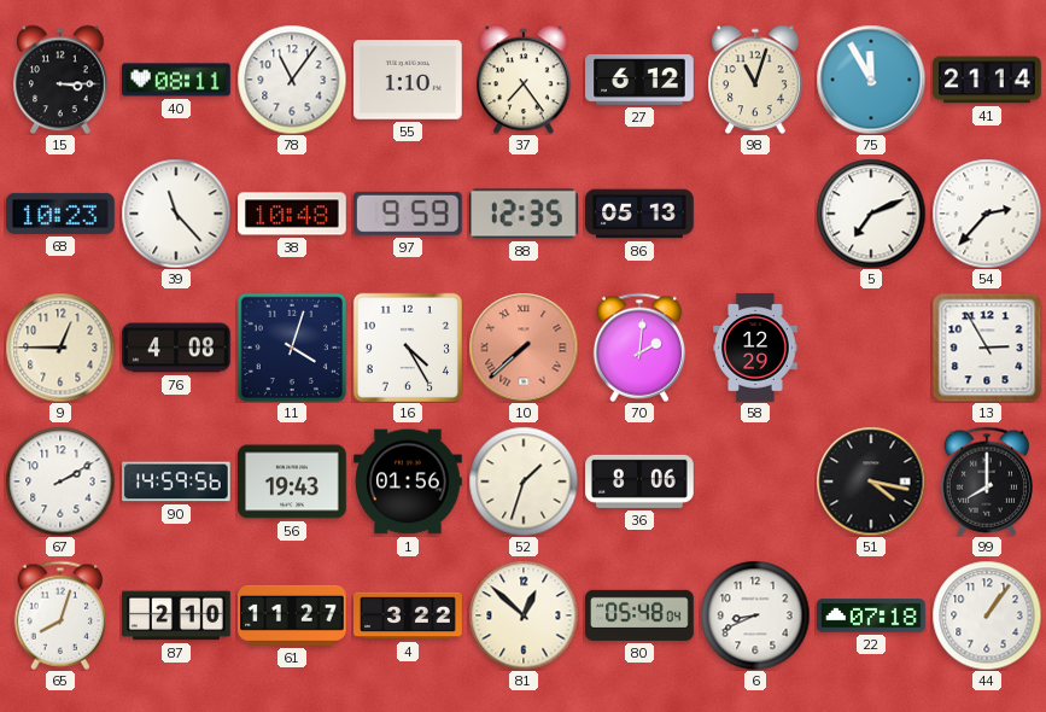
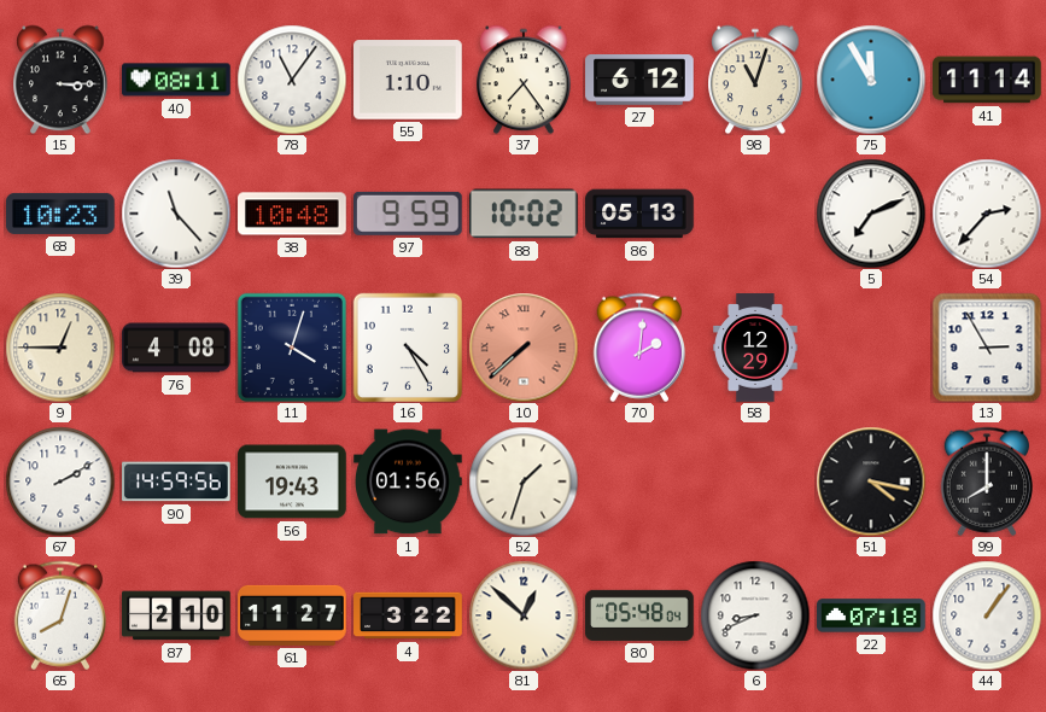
41: 21:14 -> 11:14
88: 12:35 -> 10:02
36: 8:06 -> none
